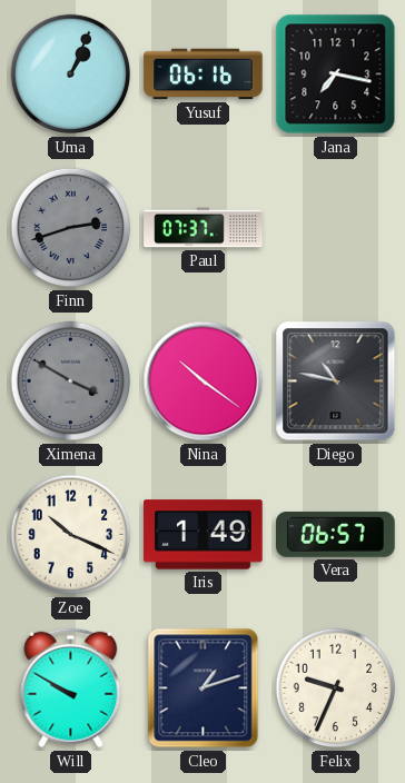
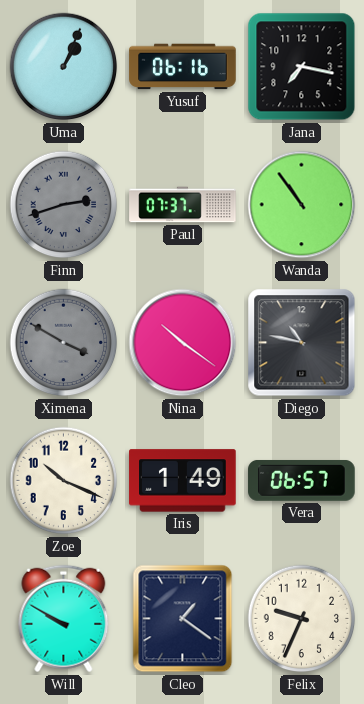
Wanda: none -> 10:54
Cleo: 1:12 -> 1:21
